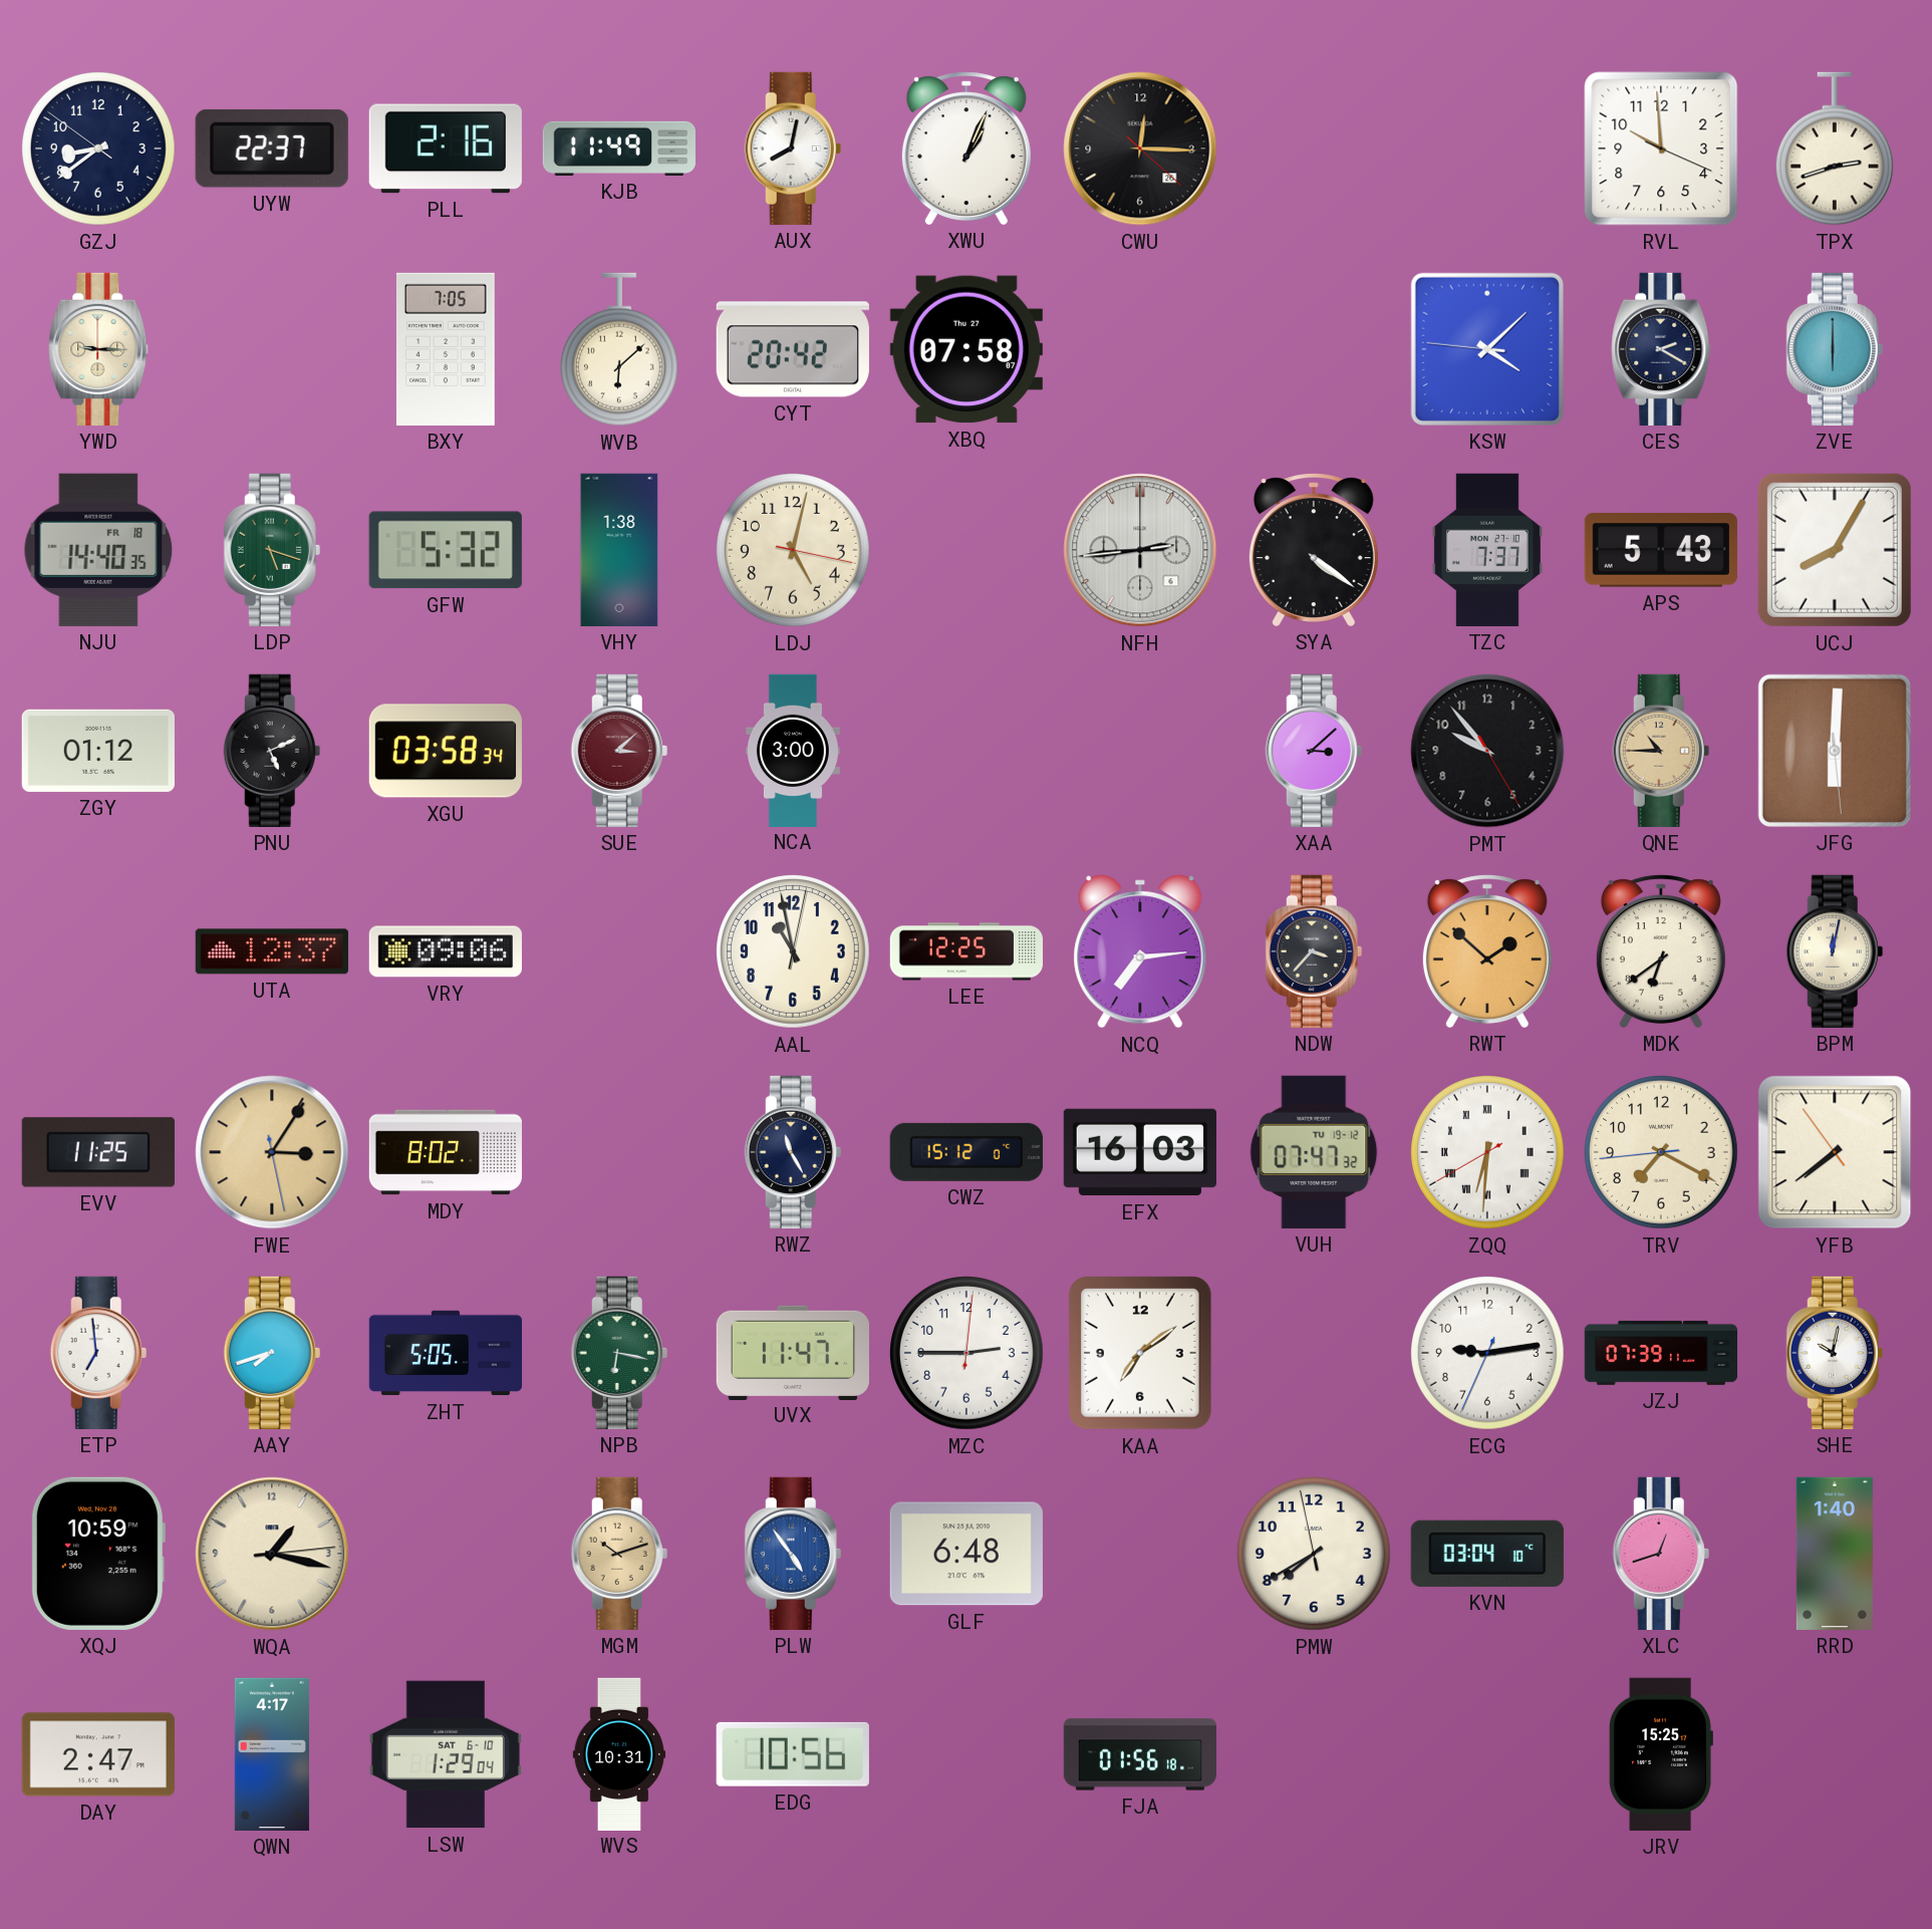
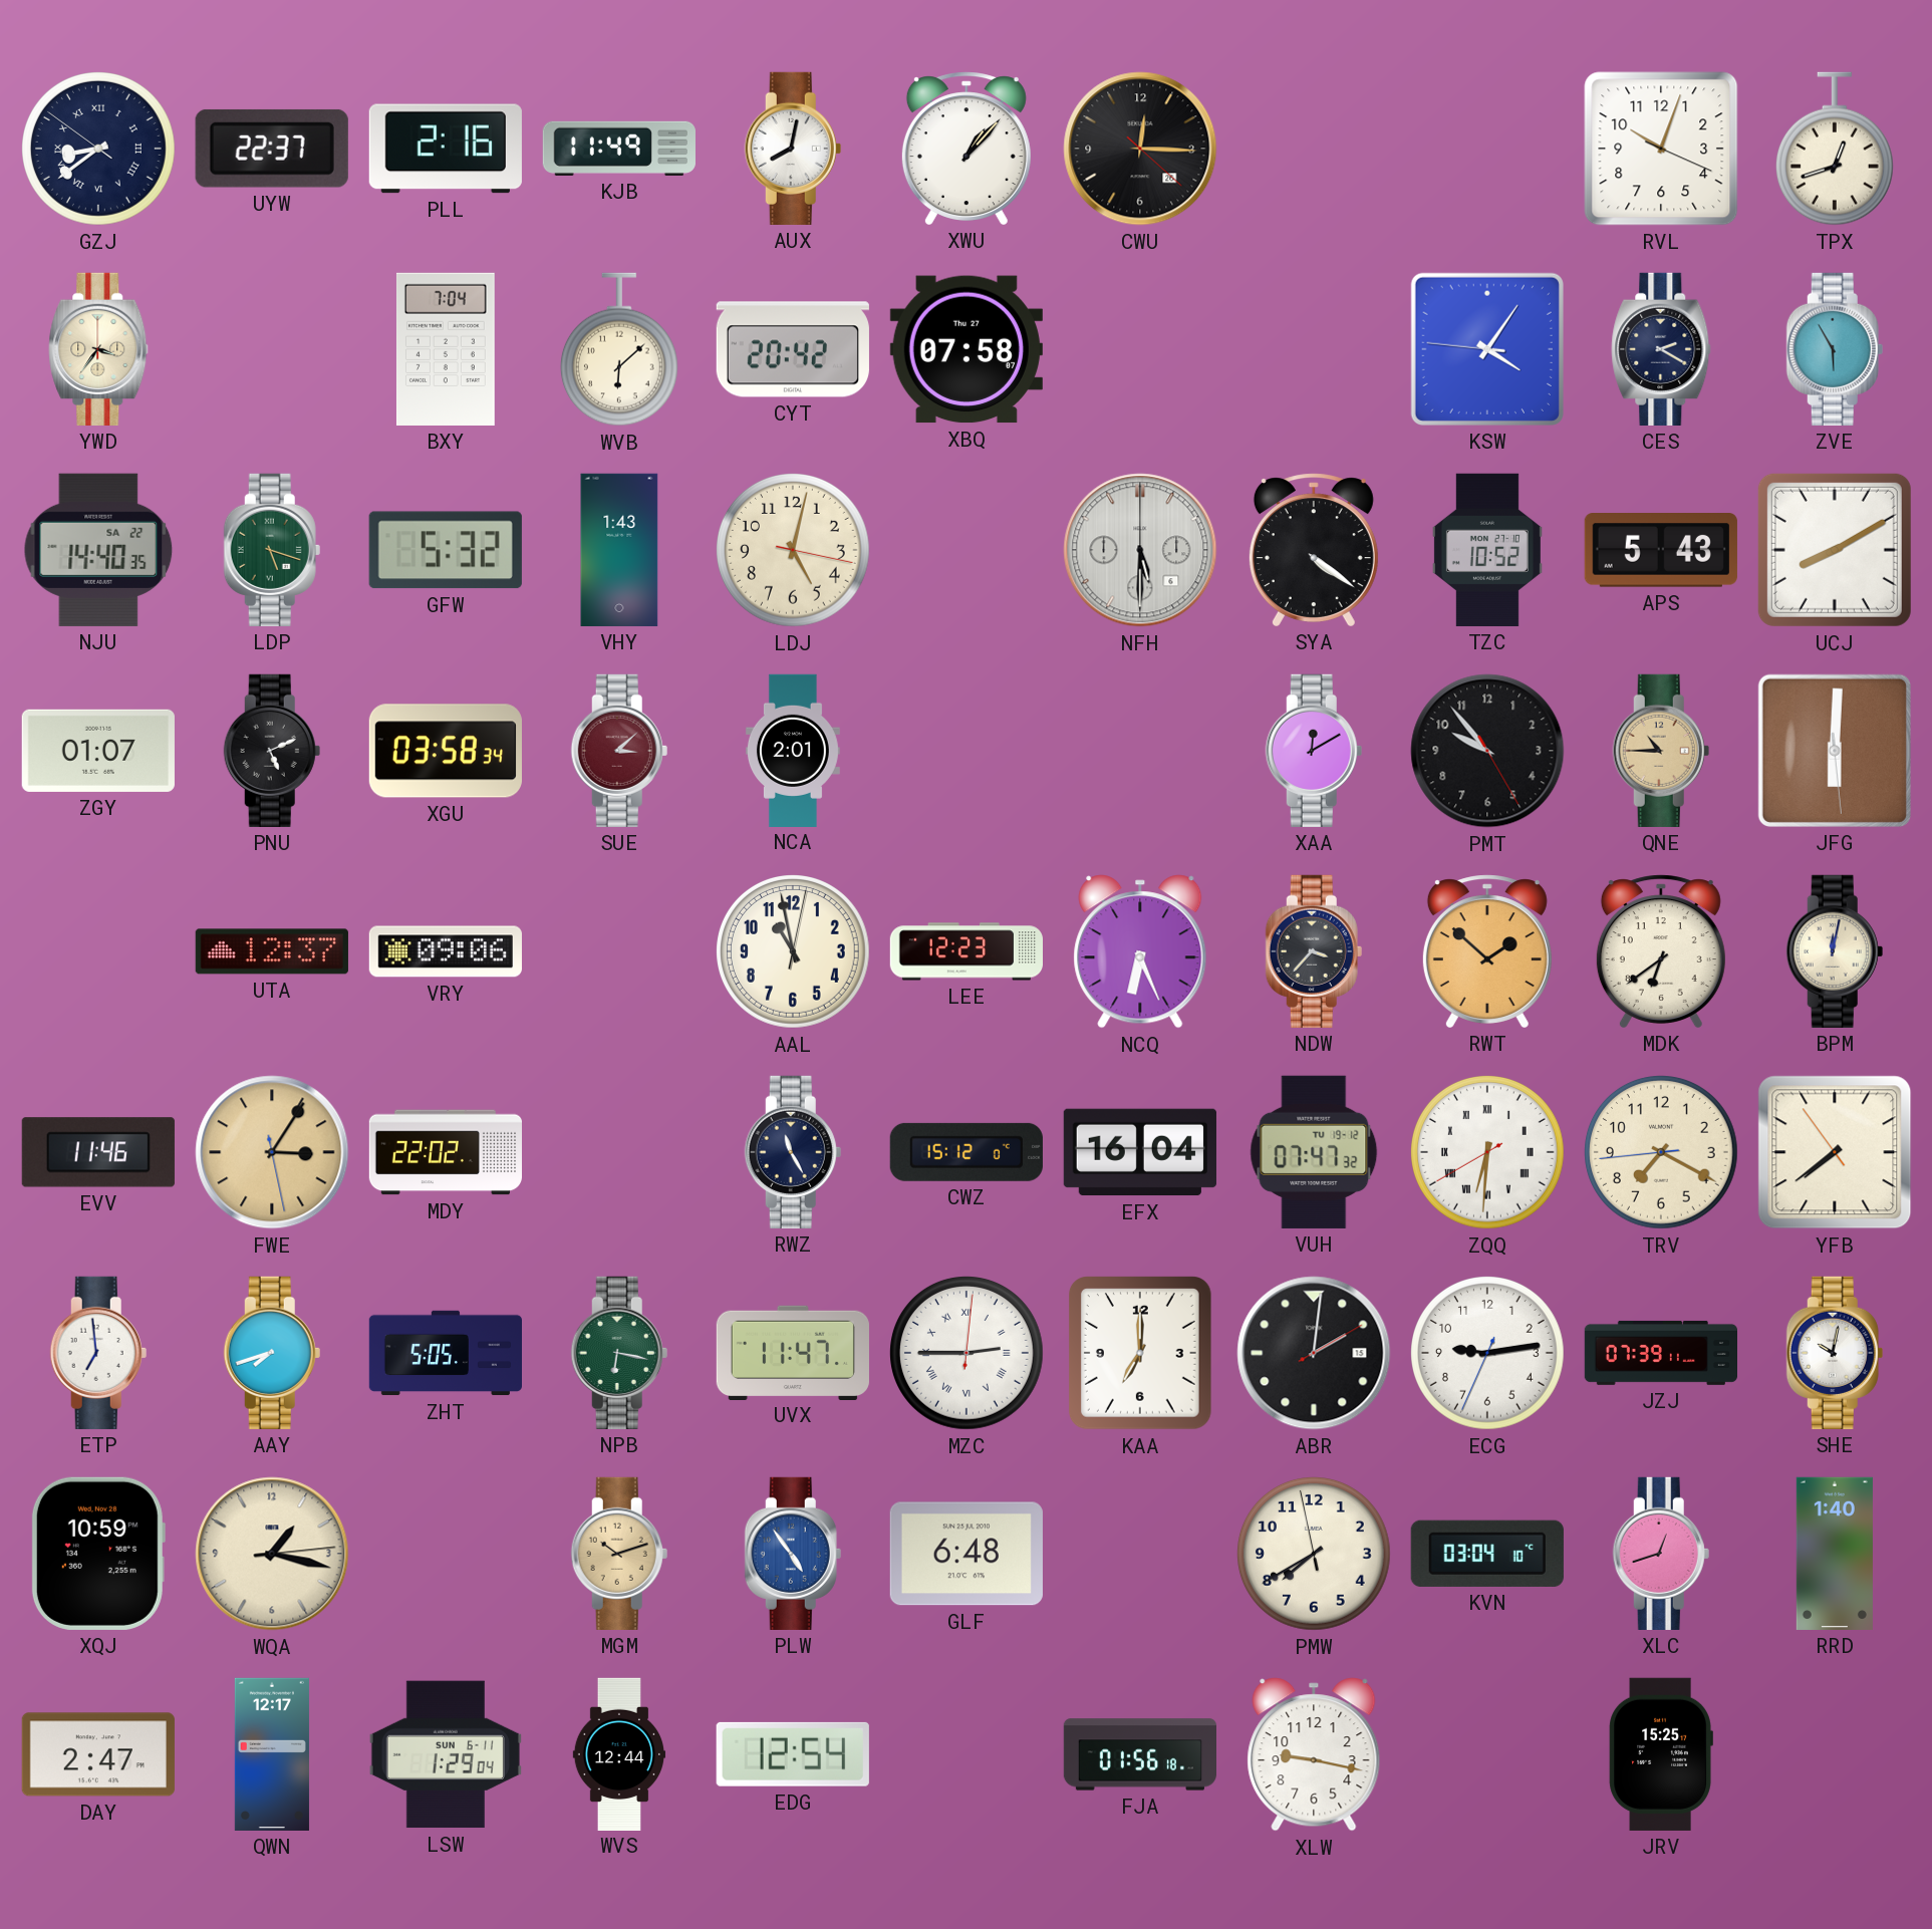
GZJ numerals: Arabic -> Roman
XWU: 1:04 -> 1:07
RVL: 9:59 -> 10:03
TPX: 2:42 -> 12:42
YWD: 9:15 -> 3:36
BXY: 7:05 -> 7:04
KSW: 4:07 -> 4:05
ZVE: 6:00 -> 5:55
NJU date: FR 18 -> SA 22
VHY: 1:38 -> 1:43
NFH: 2:44 -> 5:30
TZC: 7:37 -> 10:52
UCJ: 8:05 -> 8:10
ZGY: 01:12 -> 01:07
NCA: 3:00 -> 2:01
XAA: 3:08 -> 12:10
LEE: 12:25 -> 12:23
NCQ: 7:14 -> 6:26
EVV: 11:25 -> 11:46
MDY: 8:02 -> 22:02
EFX: 16:03 -> 16:04
MZC numerals: Arabic -> Roman
KAA: 7:09 -> 7:00
ABR: none -> 2:01
QWN: 4:17 -> 12:17
LSW date: SAT 6-10 -> SUN 6-11
WVS: 10:31 -> 12:44
EDG: 10:56 -> 12:54
XLW: none -> 9:17
